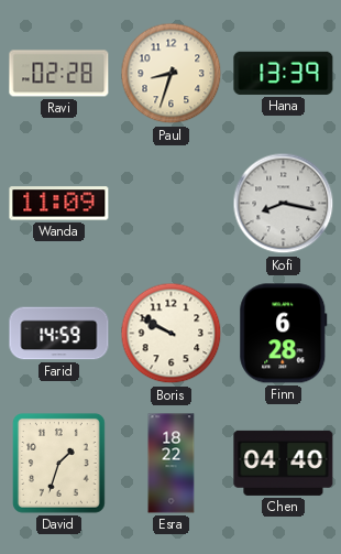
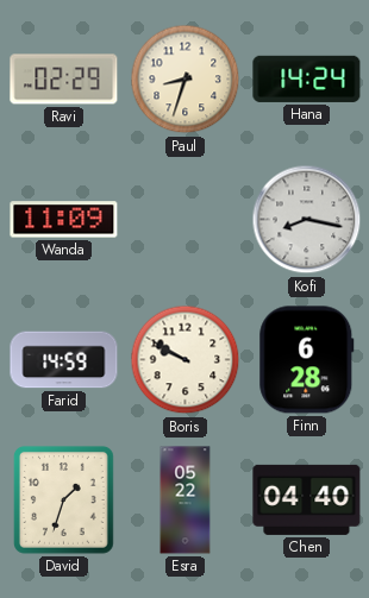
Ravi: 02:28 -> 02:29
Hana: 13:39 -> 14:24
Esra: 18:22 -> 05:22
